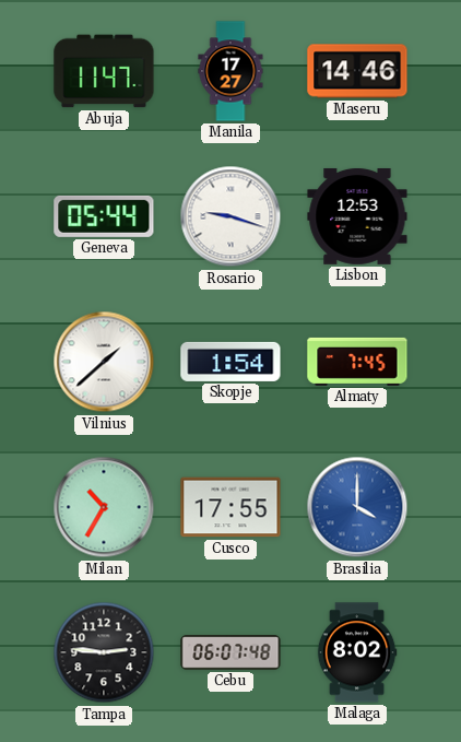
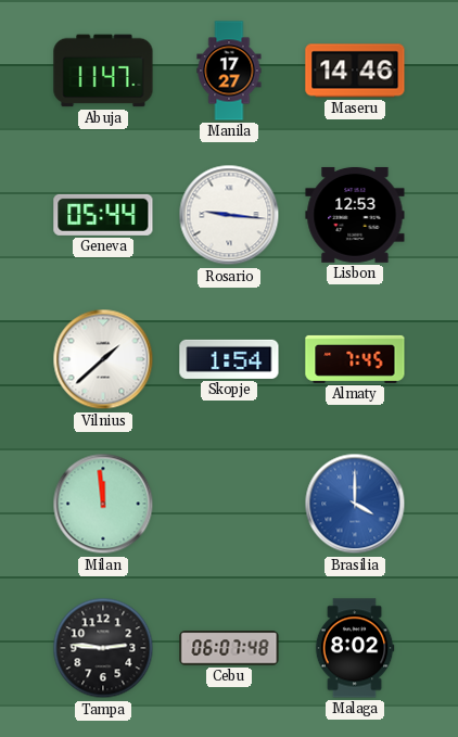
Rosario: 9:18 -> 9:16
Milan: 10:35 -> 11:59
Cusco: 17:55 -> none
